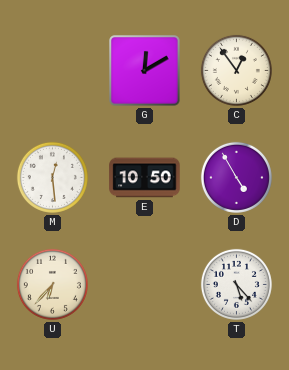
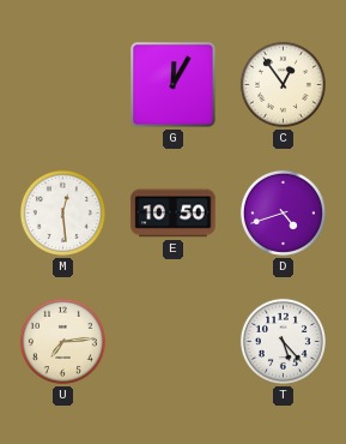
G: 12:10 -> 12:05
D: 4:55 -> 4:42
U: 6:37 -> 7:14
